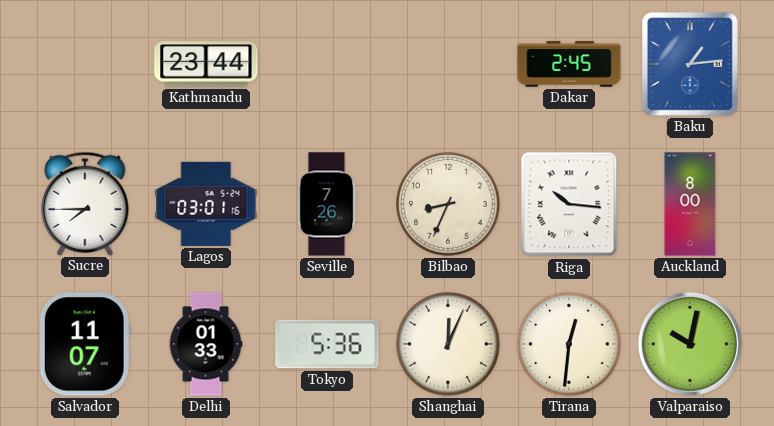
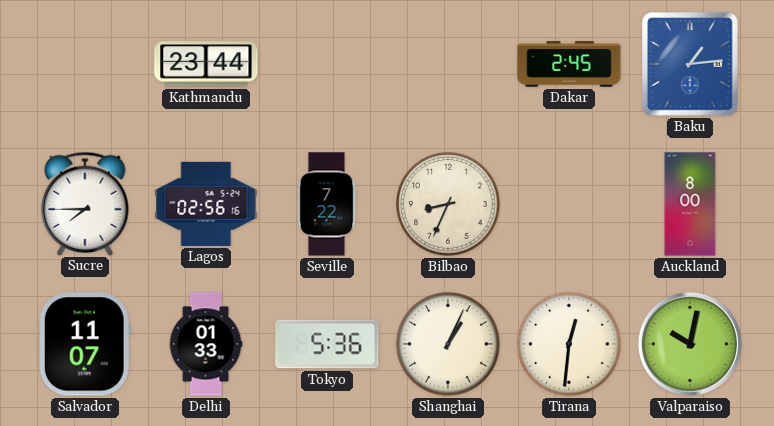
Lagos: 03:01 -> 02:56
Seville: 7:26 -> 7:22
Riga: 10:16 -> none
Shanghai: 12:04 -> 1:04
